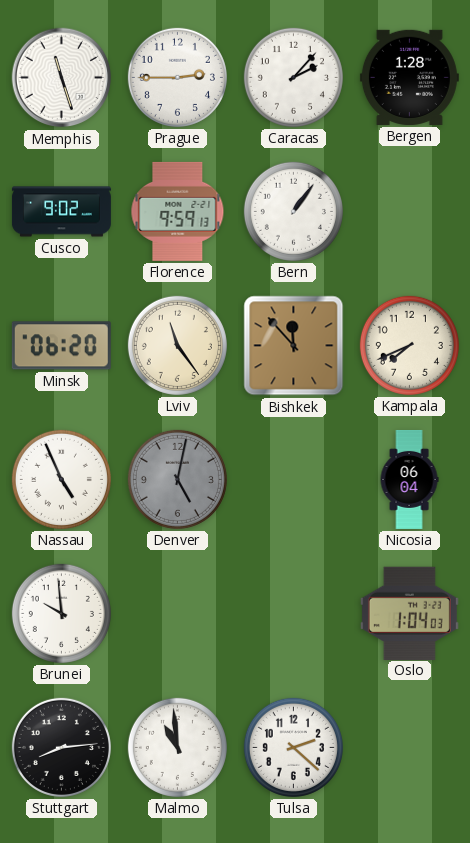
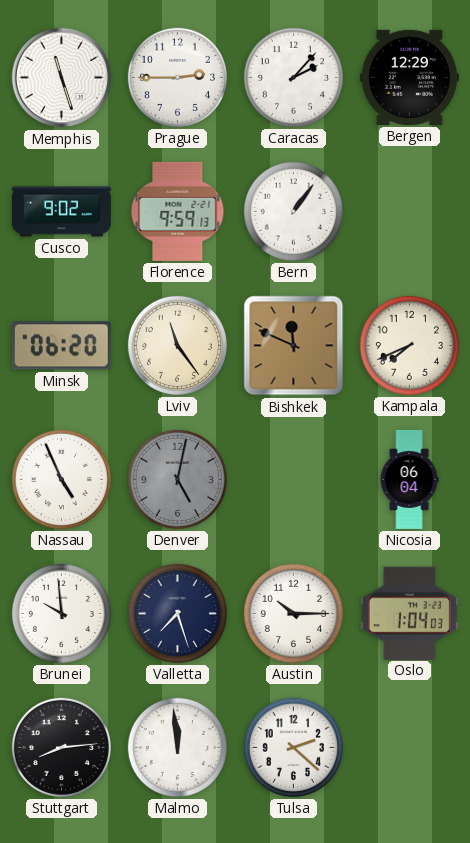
Bergen: 1:28 -> 12:29
Bishkek: 11:53 -> 11:49
Valletta: none -> 7:27
Austin: none -> 10:15
Malmo: 10:59 -> 11:59
